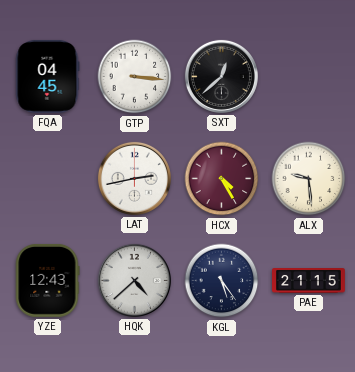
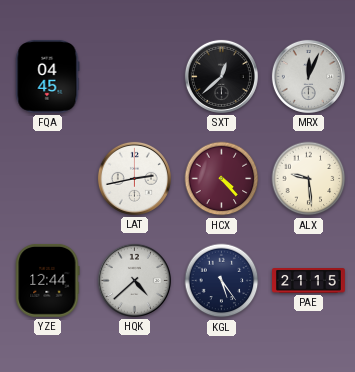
GTP: 3:16 -> none
MRX: none -> 12:04
HCX: 4:25 -> 4:23
YZE: 12:43 -> 12:44
